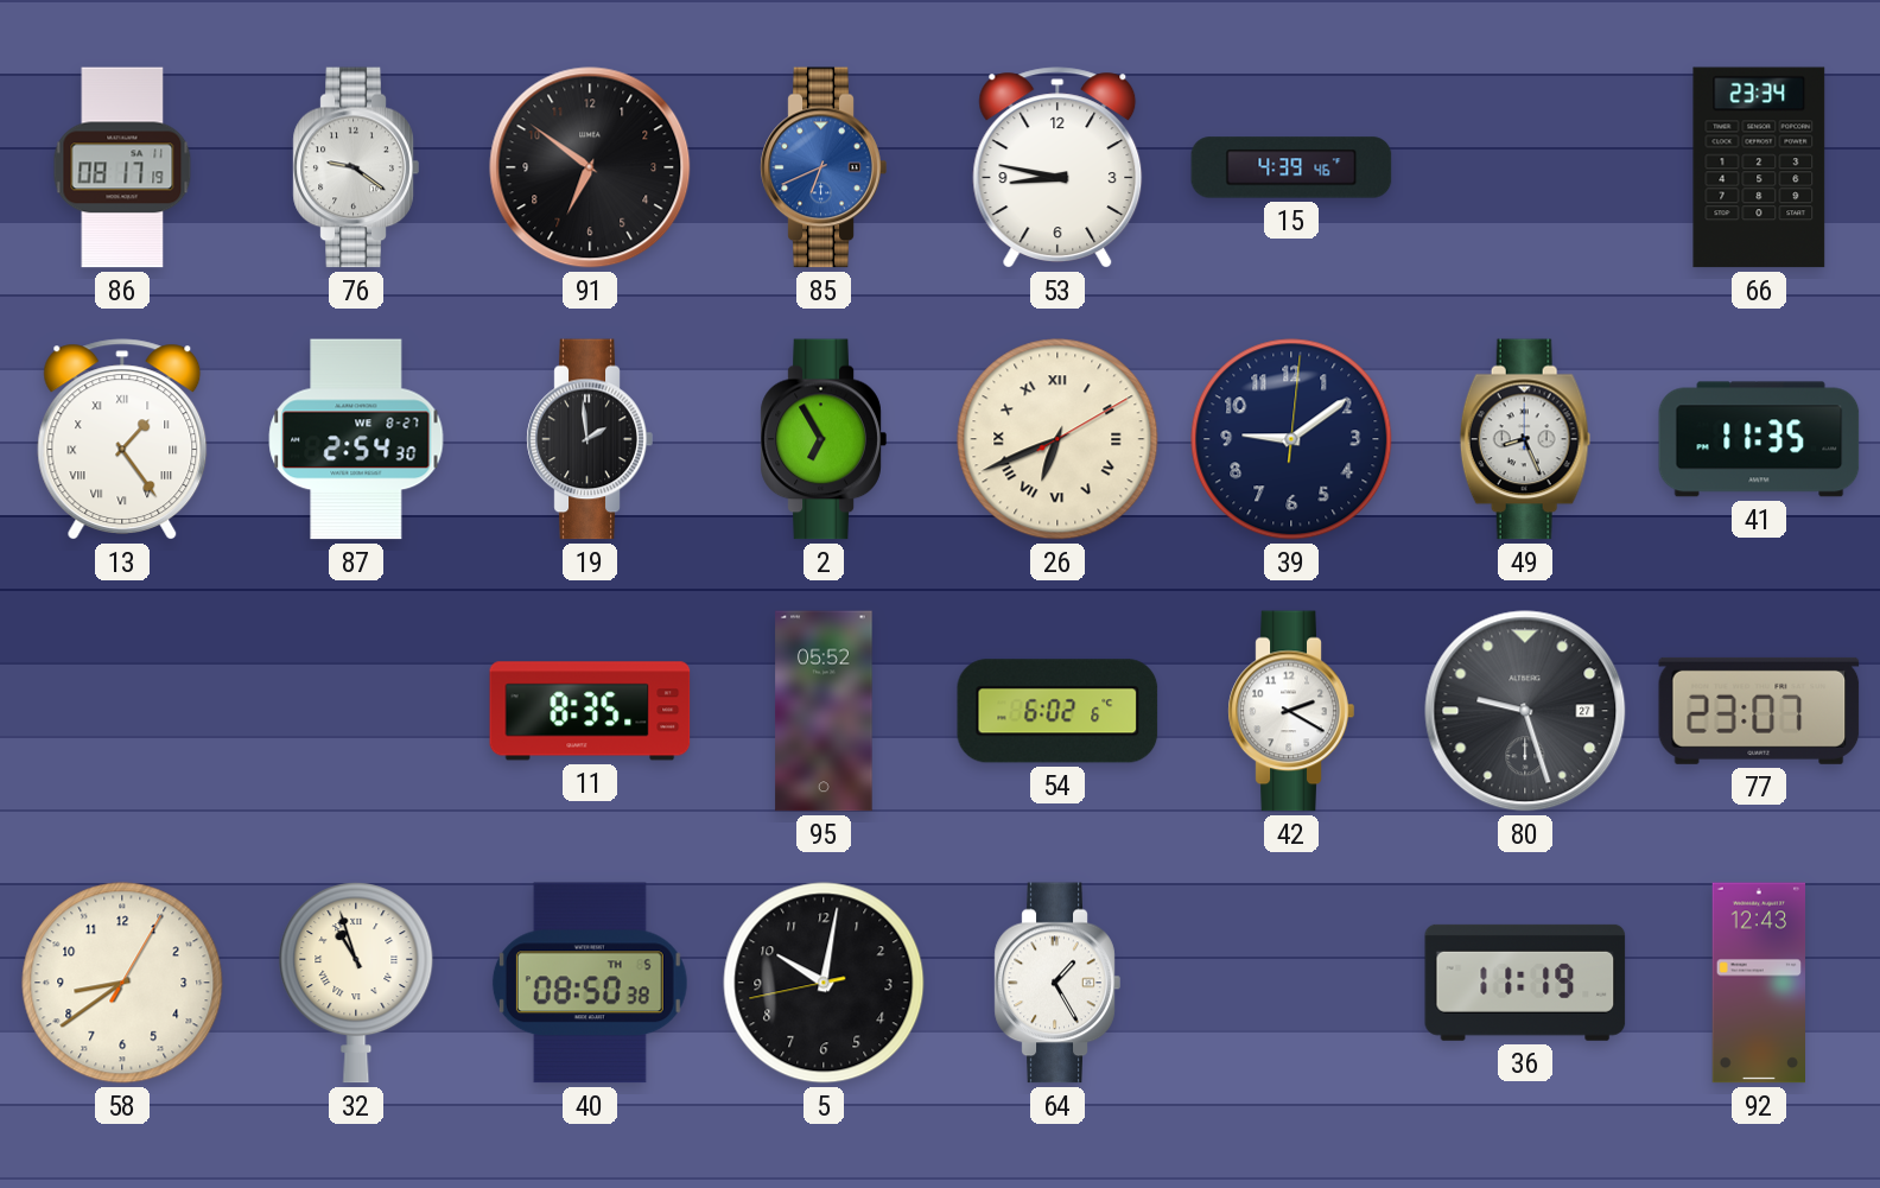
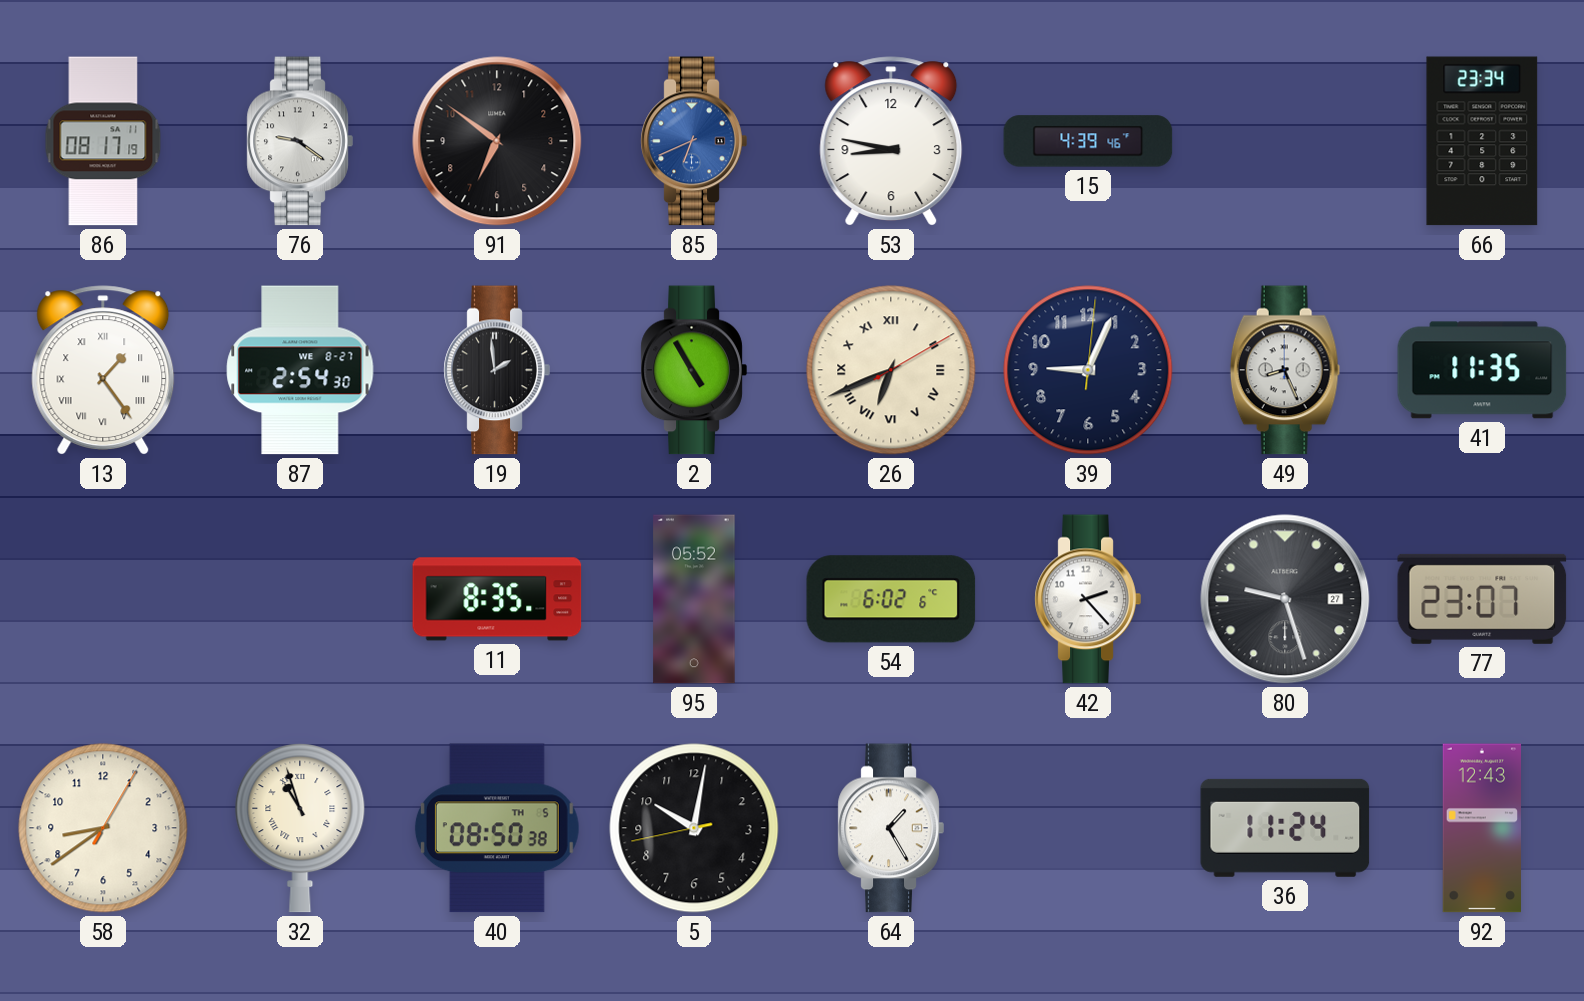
2: 6:55 -> 4:55
39: 9:09 -> 9:04
42: 2:20 -> 2:23
36: 11:19 -> 11:24
